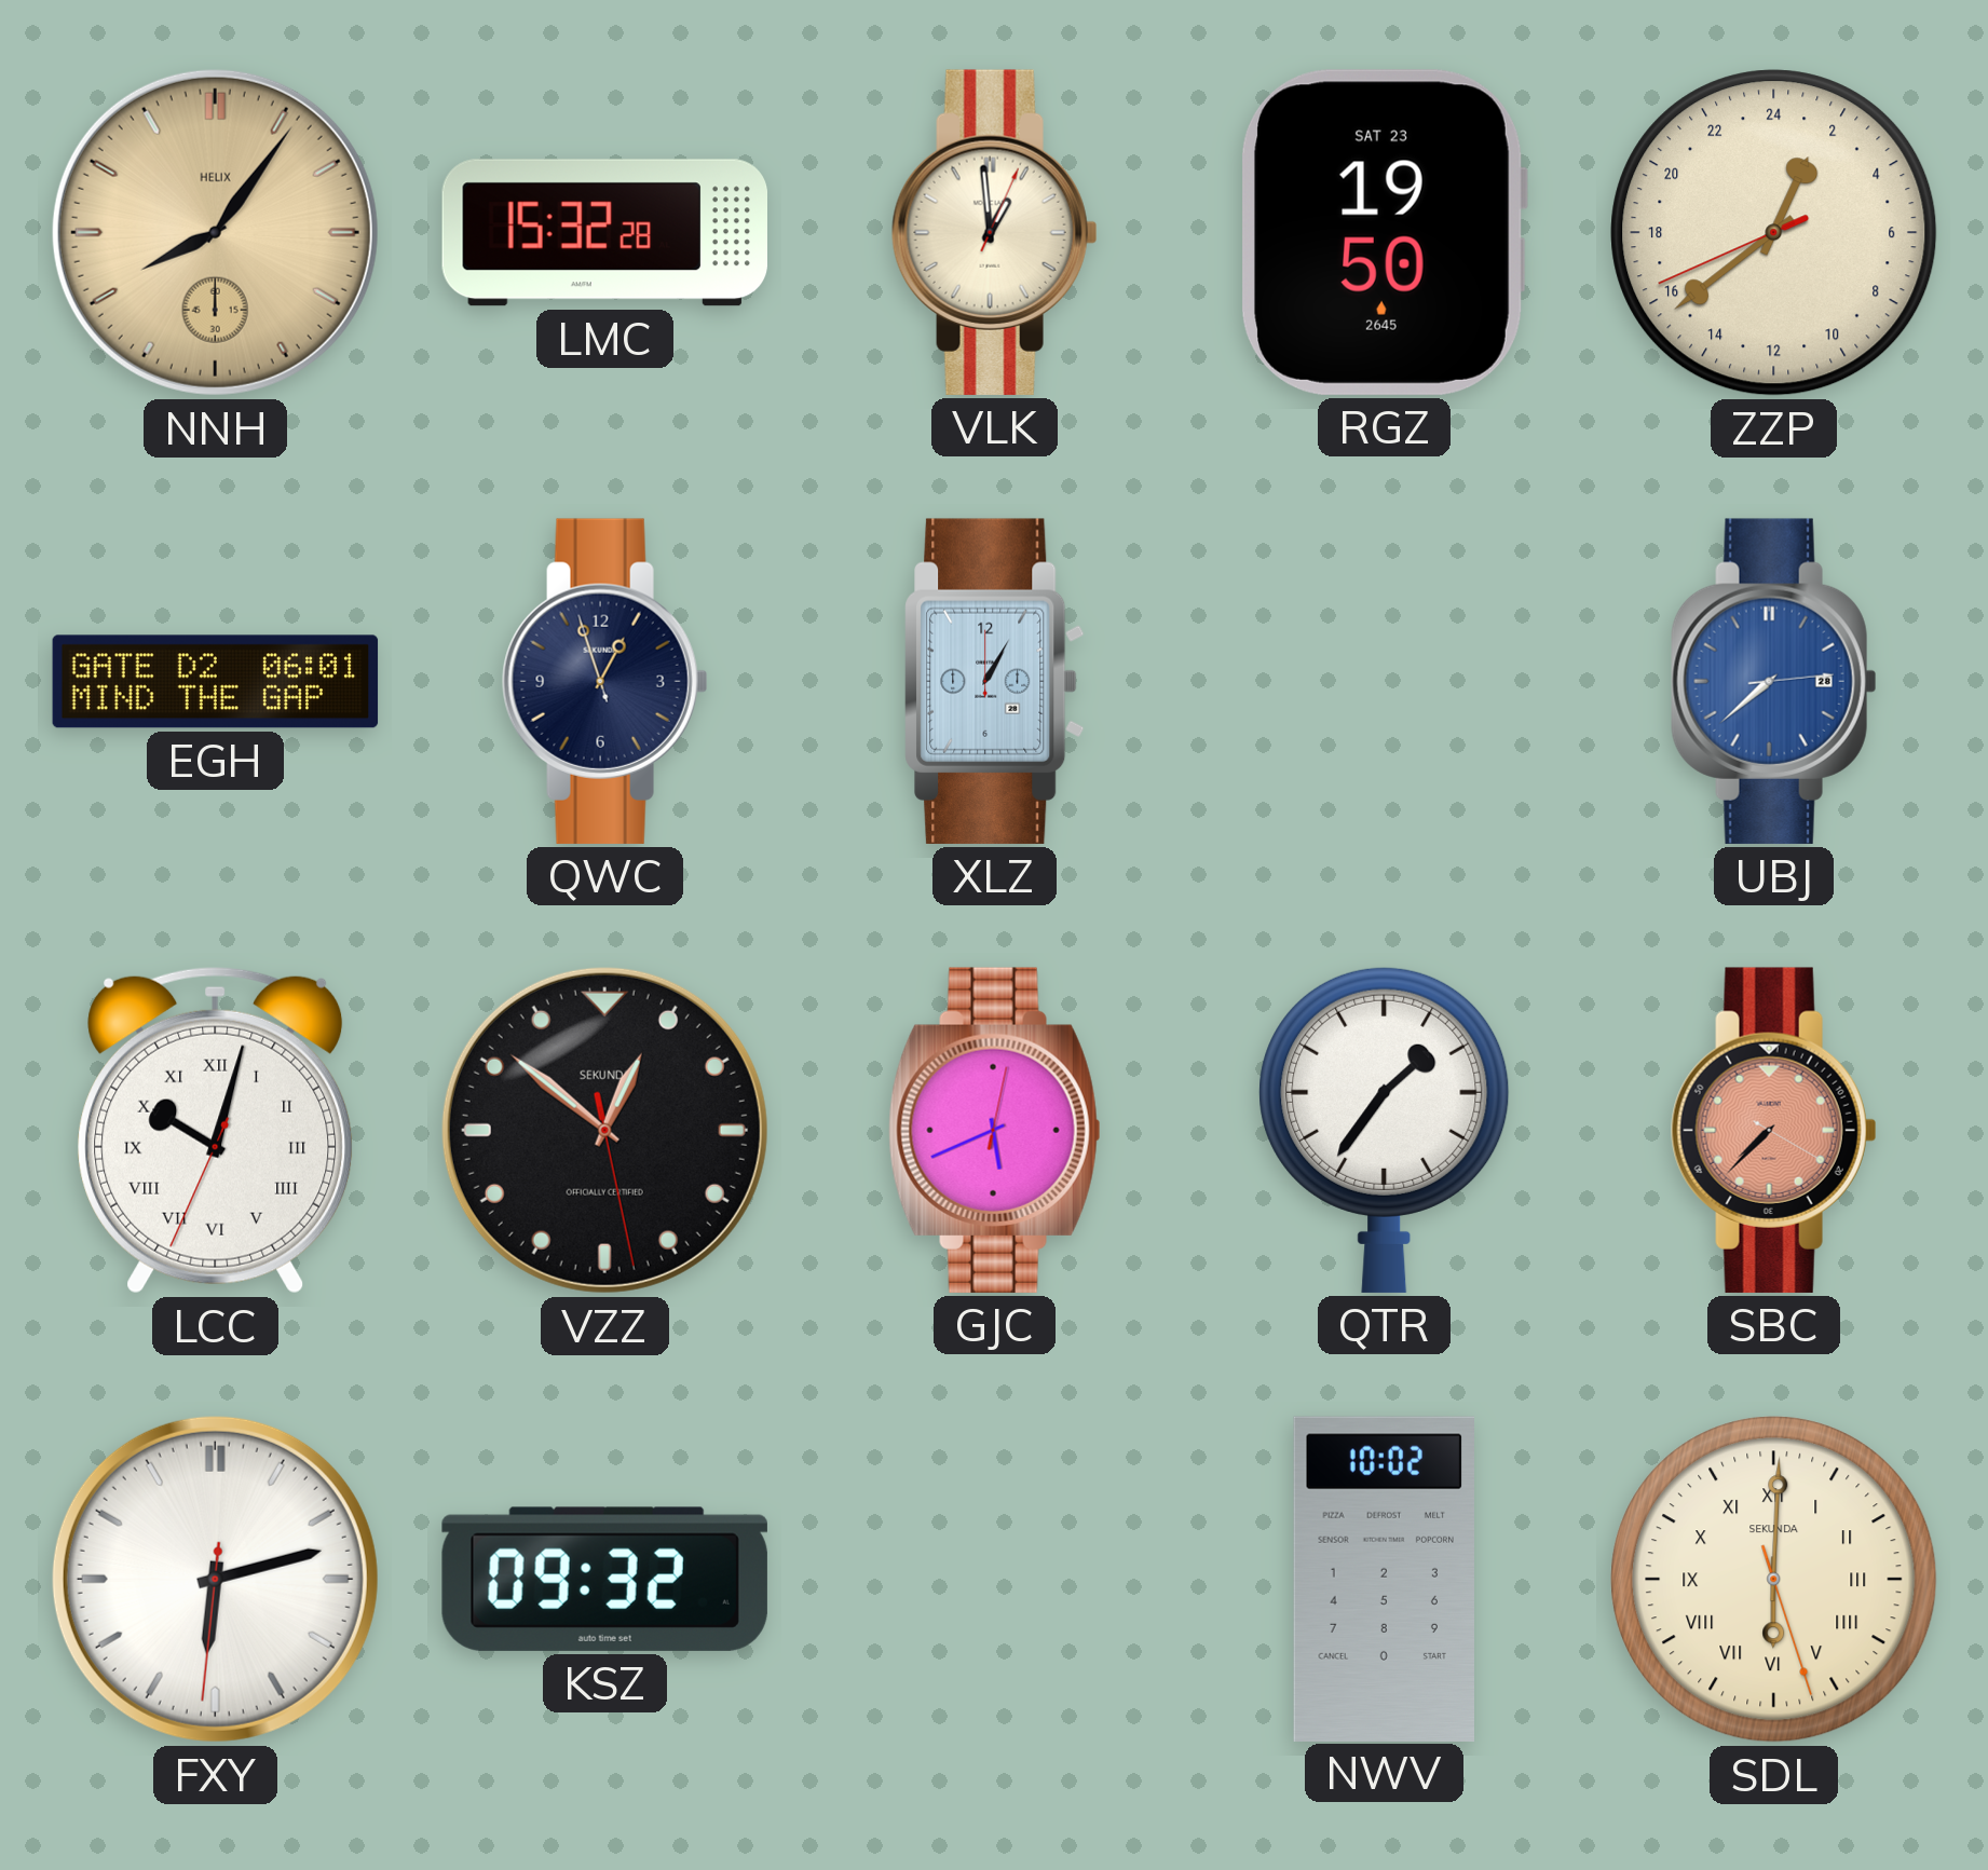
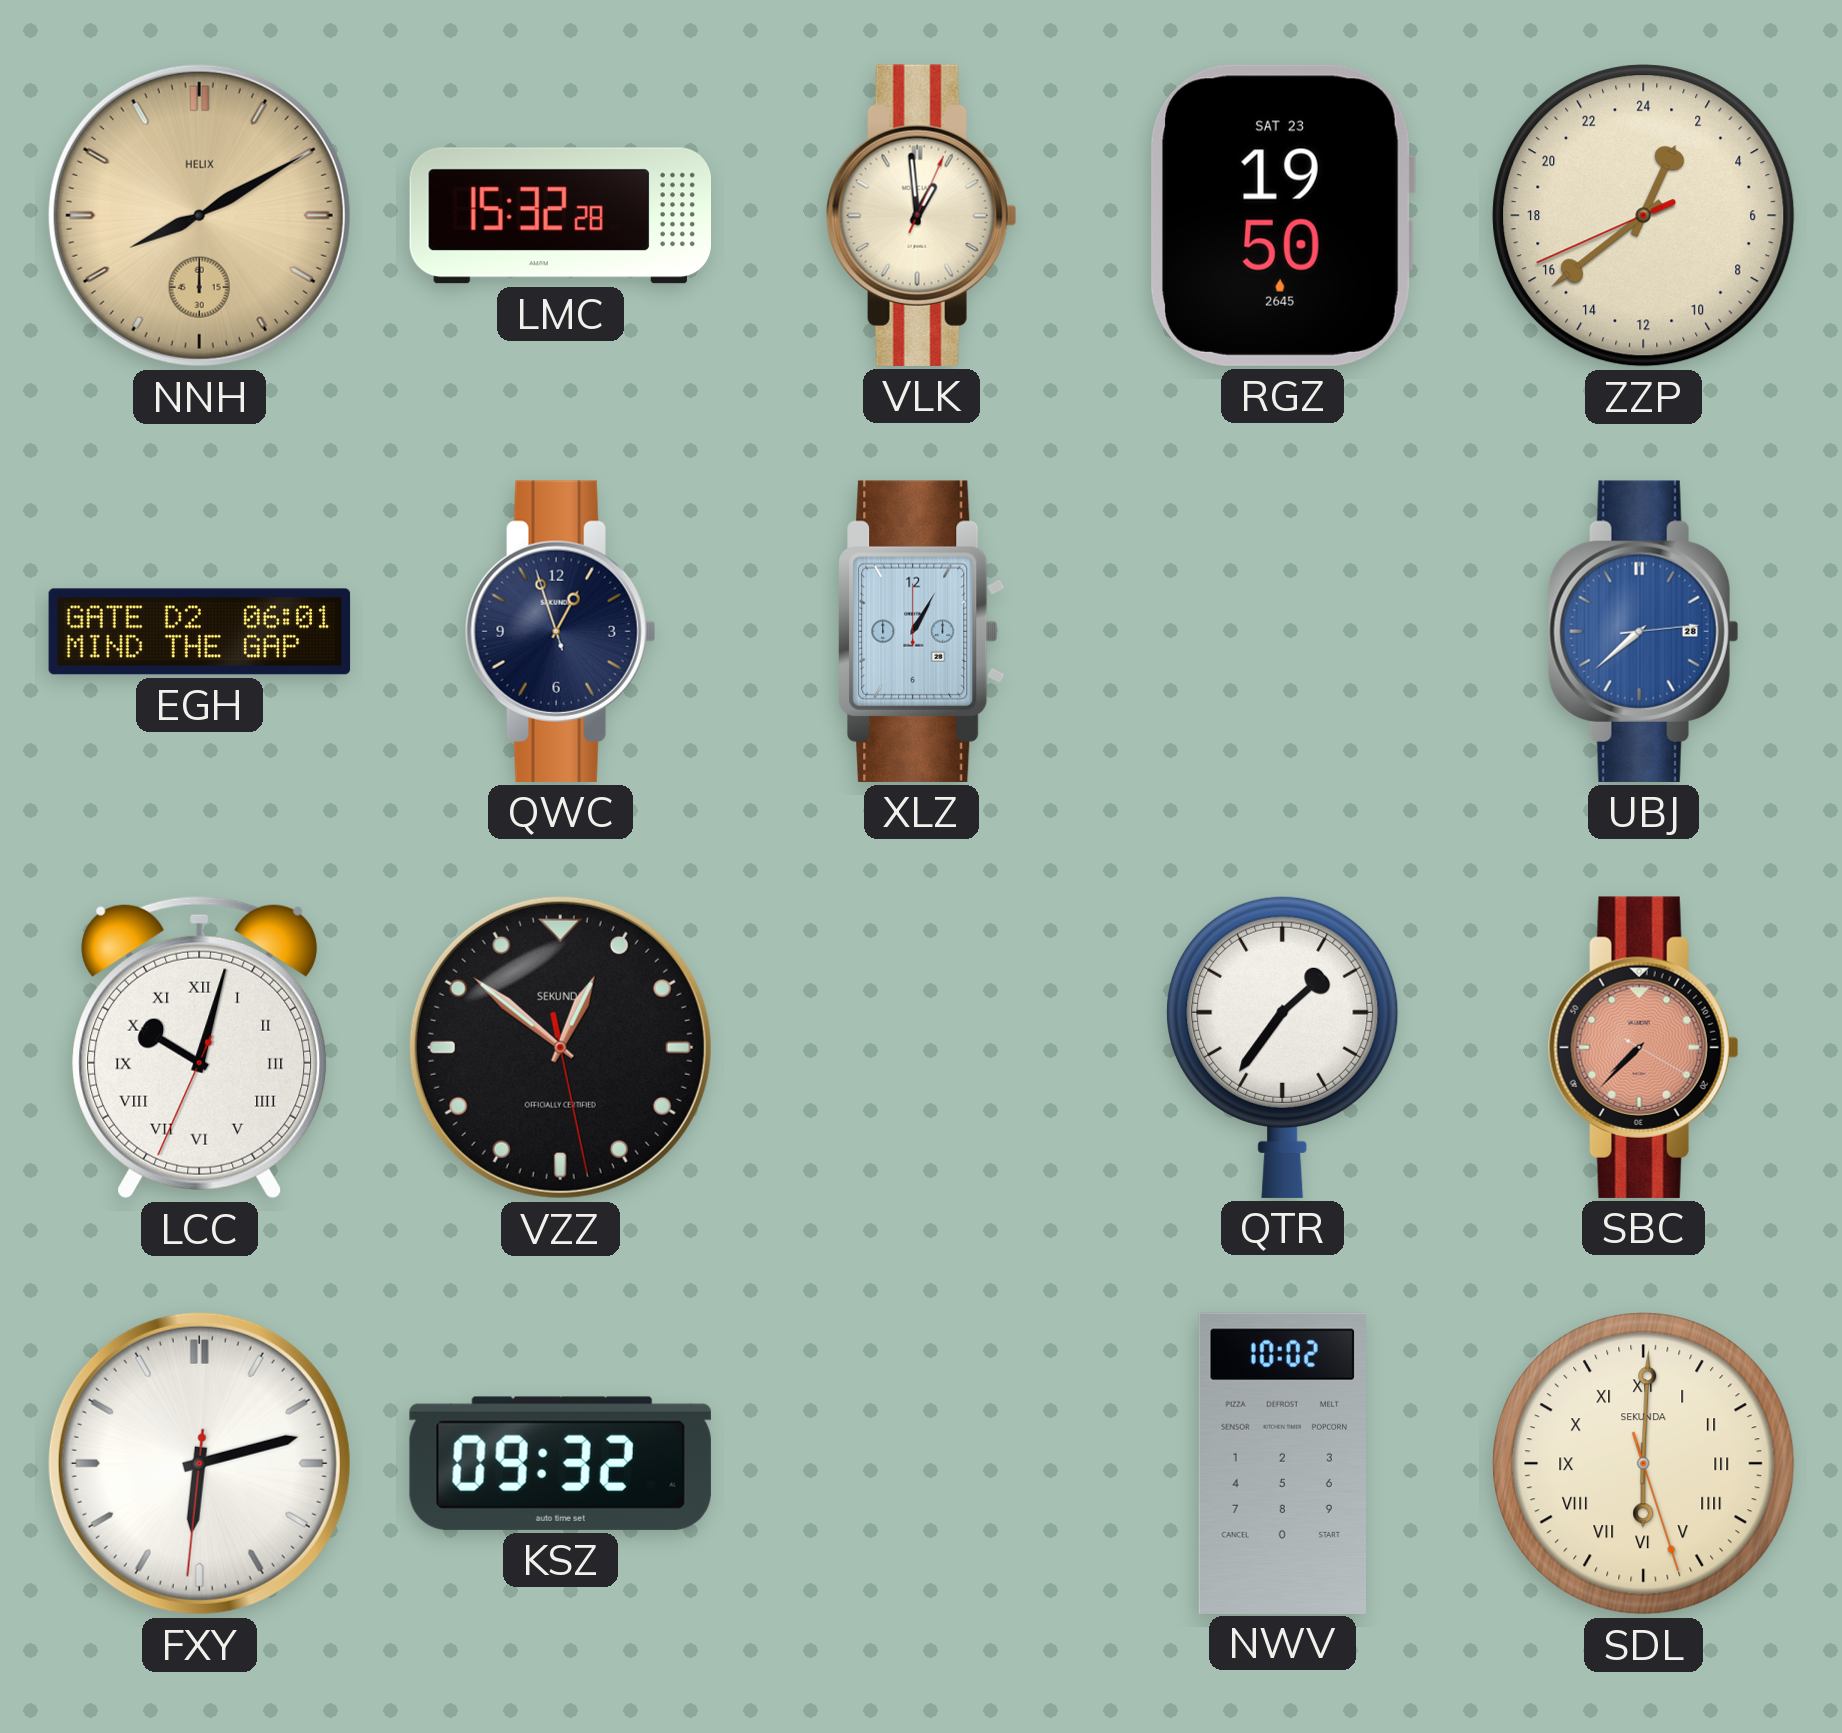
NNH: 8:06 -> 8:10
GJC: 5:41 -> none
